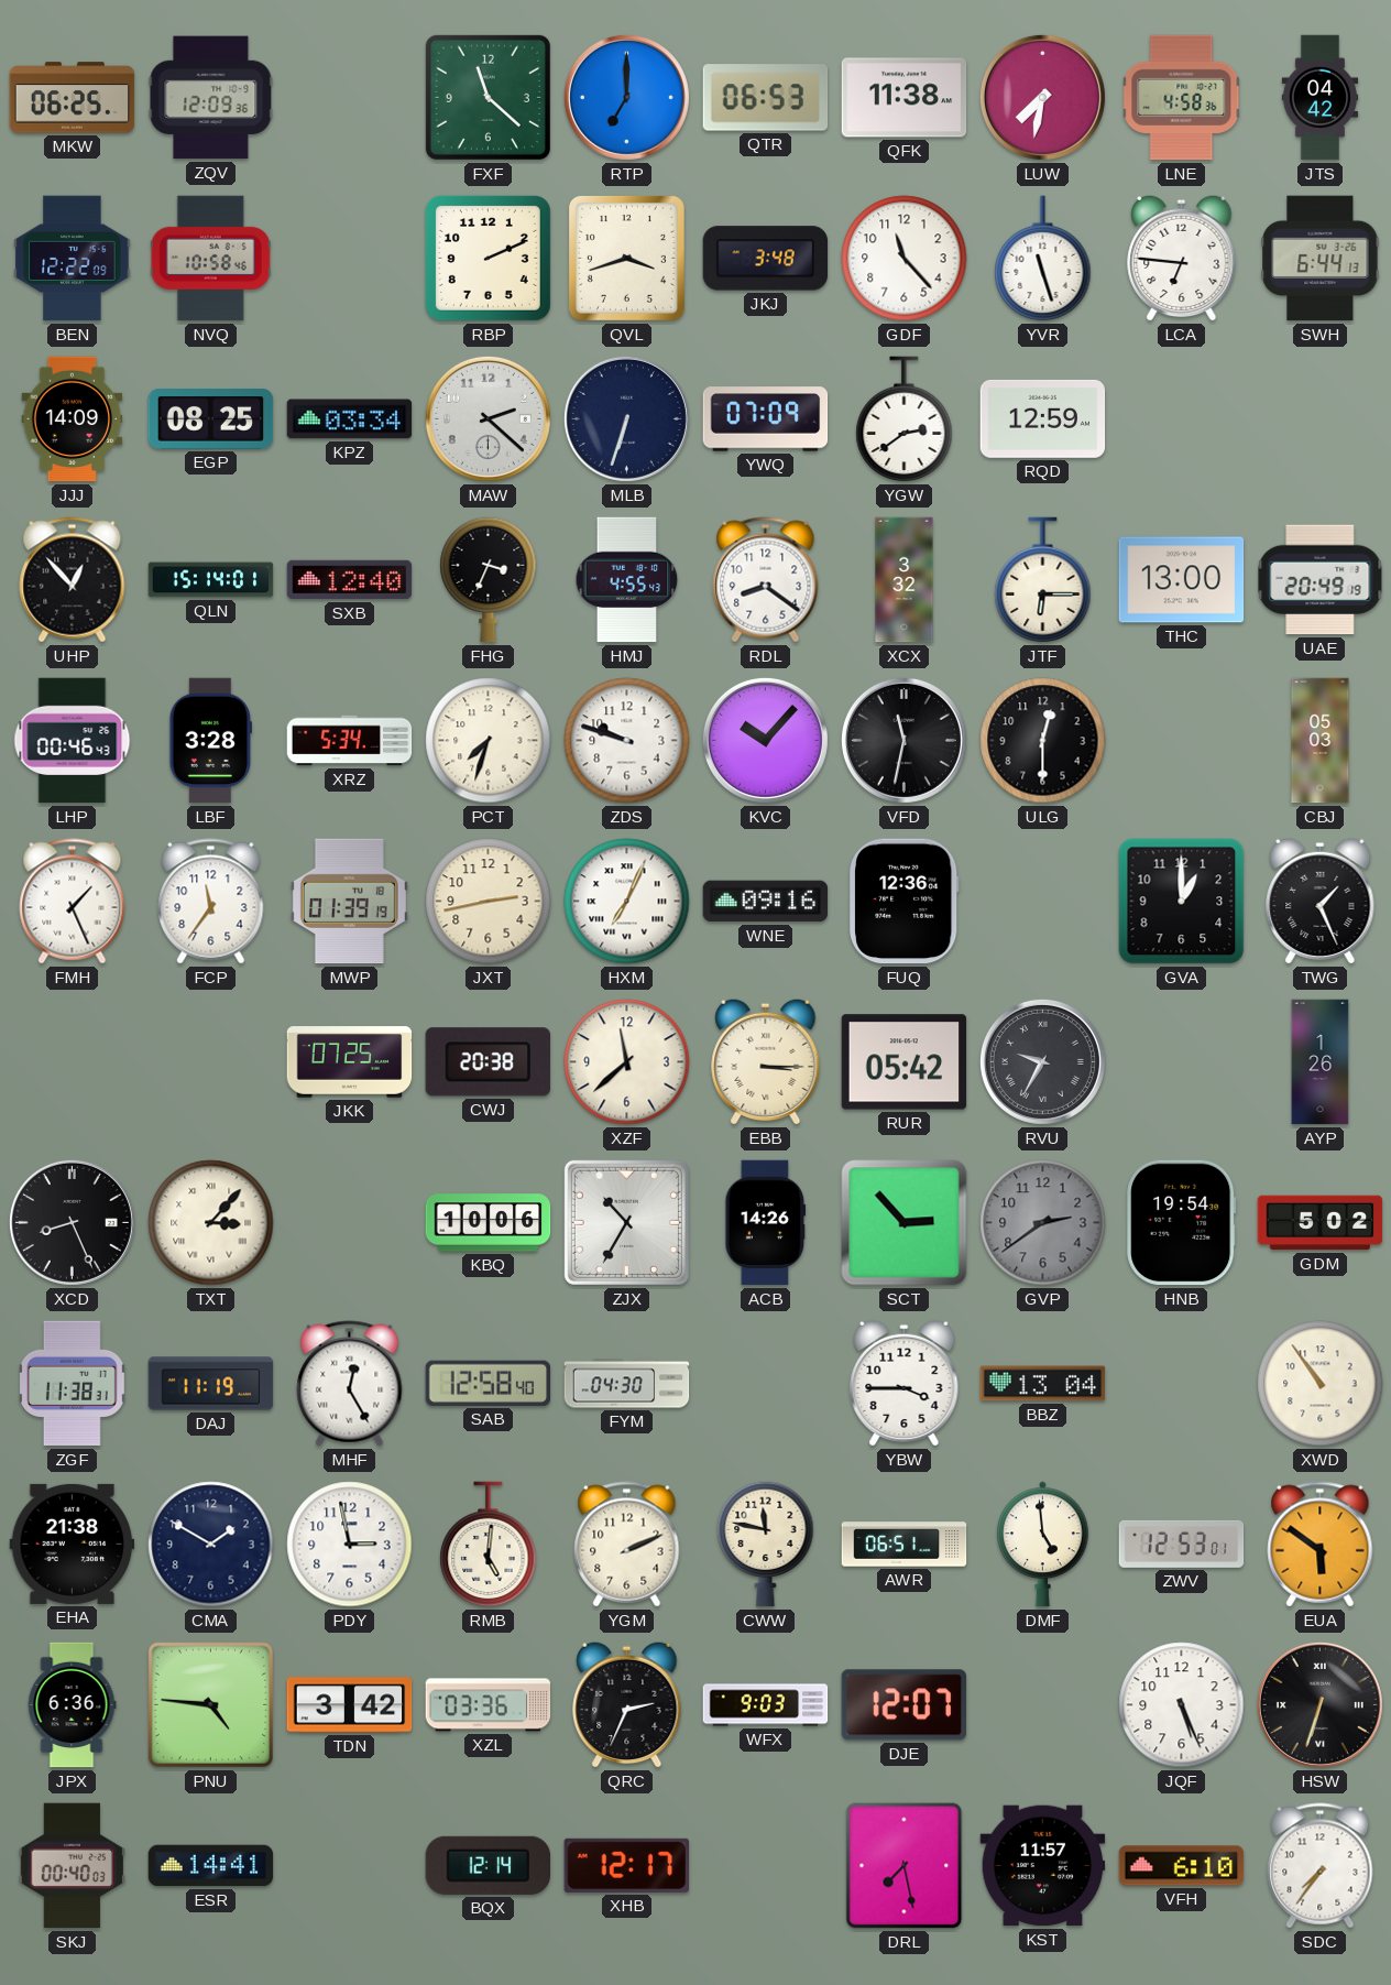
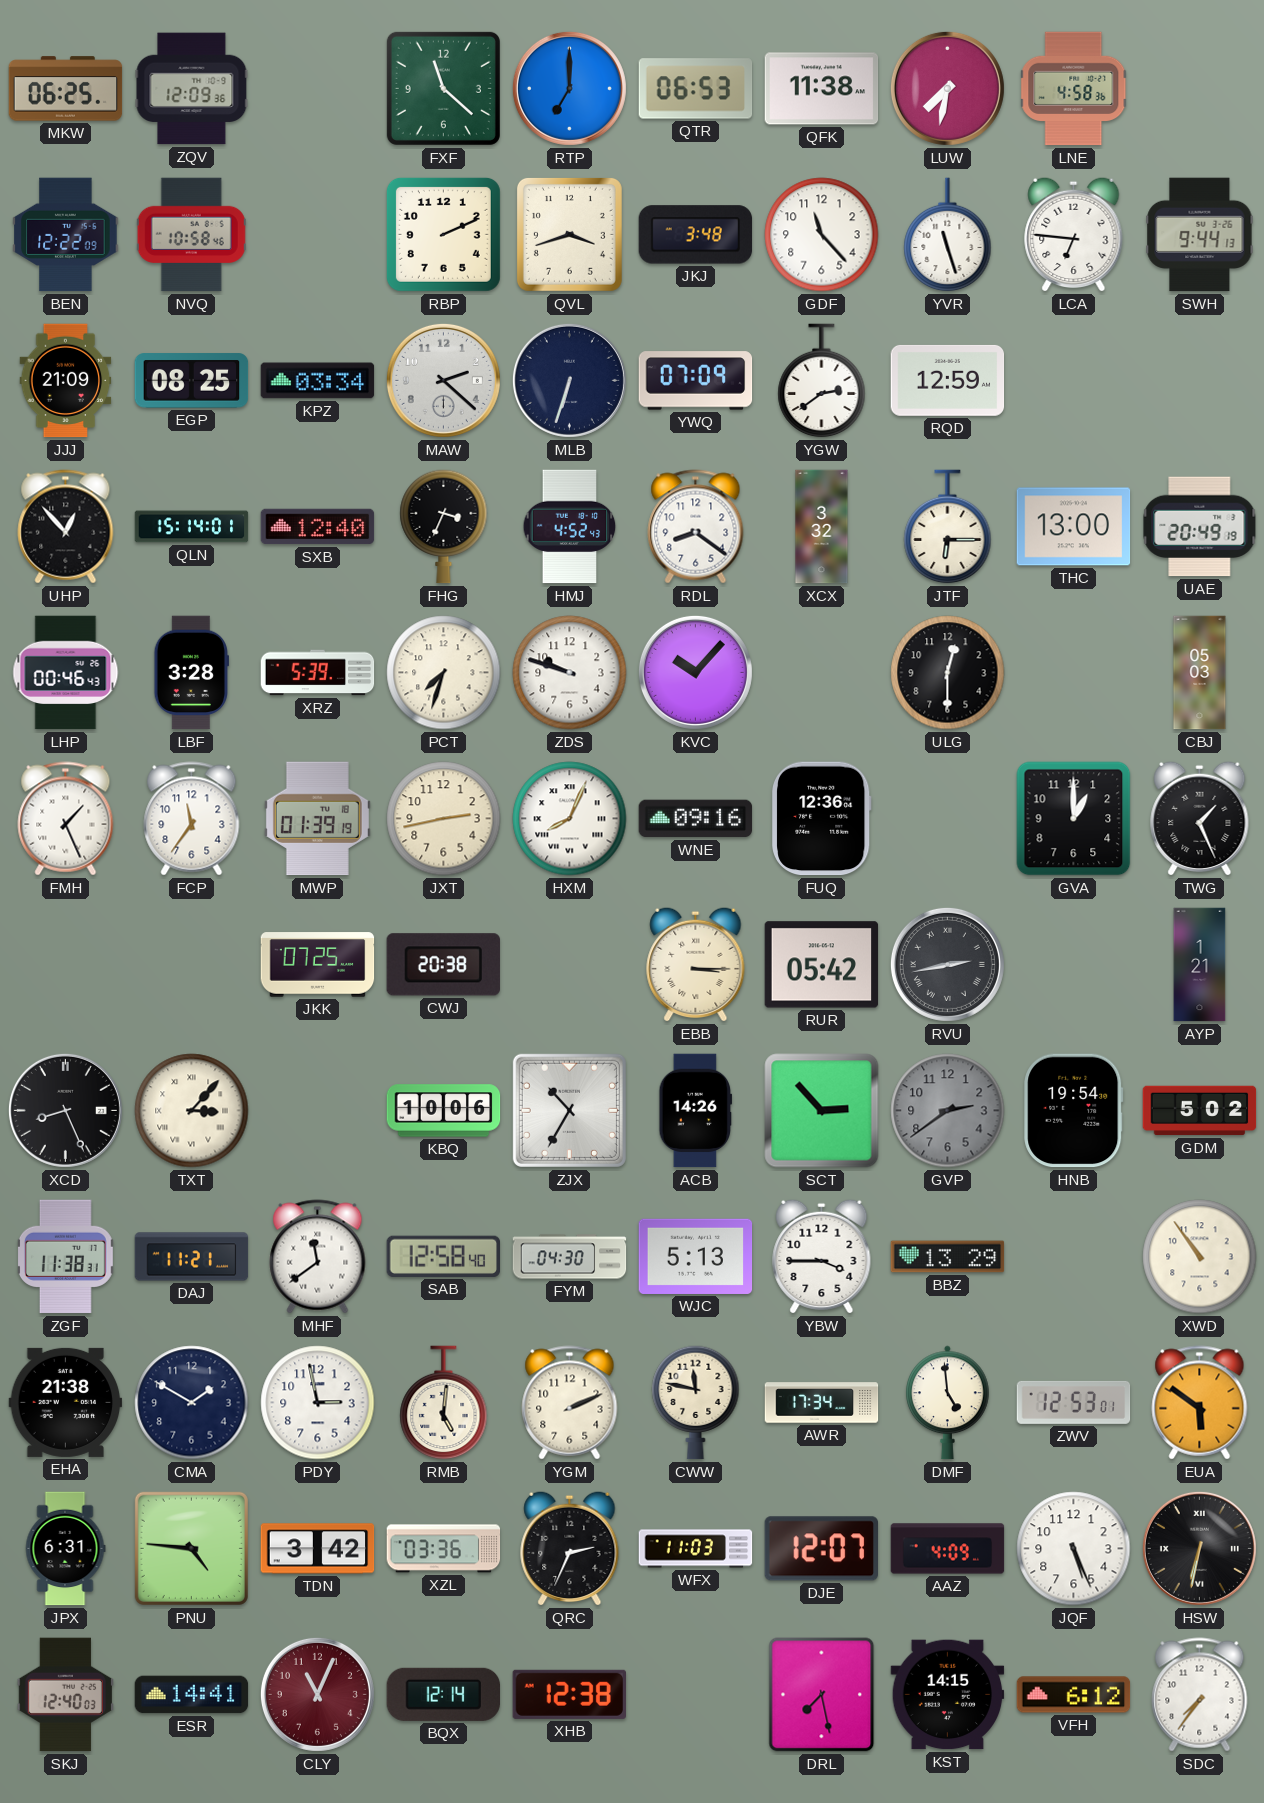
JTS: 04:42 -> none
SWH: 6:44 -> 9:44
JJJ: 14:09 -> 21:09
HMJ: 4:55 -> 4:52
XRZ: 5:34 -> 5:39
VFD: 11:32 -> none
HXM: 7:04 -> 8:04
XZF: 11:38 -> none
RVU: 9:35 -> 2:43
AYP: 1:26 -> 1:21
DAJ: 11:19 -> 11:21
MHF: 12:25 -> 11:39
WJC: none -> 5:13
BBZ: 13:04 -> 13:29
AWR: 06:51 -> 17:34
JPX: 6:36 -> 6:31
WFX: 9:03 -> 11:03
AAZ: none -> 4:09
HSW: 6:33 -> 6:32
SKJ: 00:40 -> 12:40
CLY: none -> 11:04
XHB: 12:17 -> 12:38
KST: 11:57 -> 14:15
VFH: 6:10 -> 6:12
